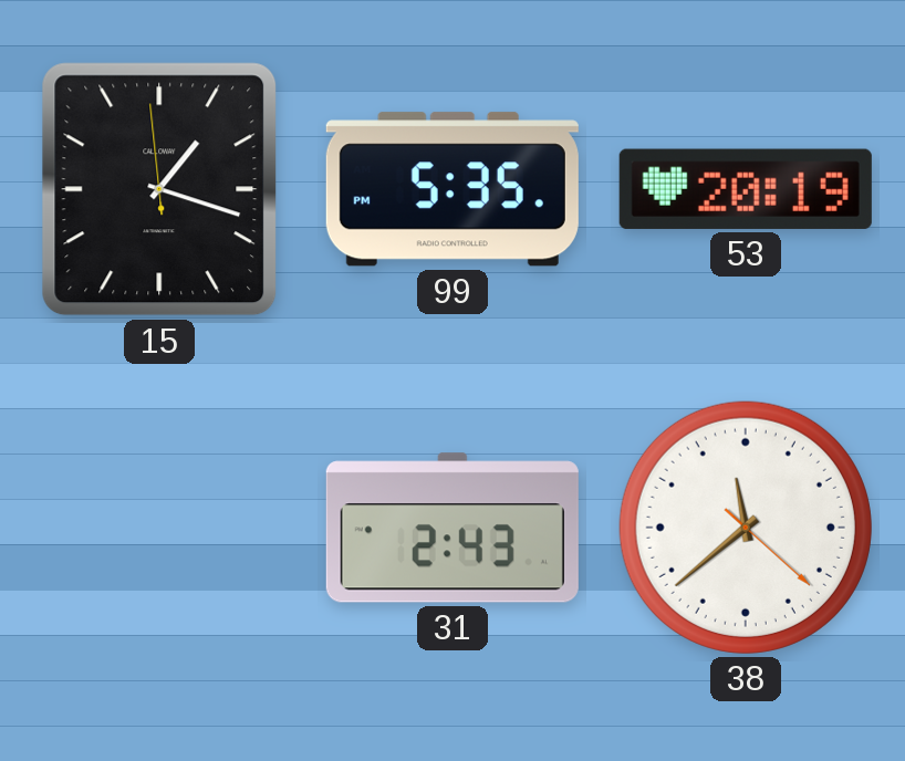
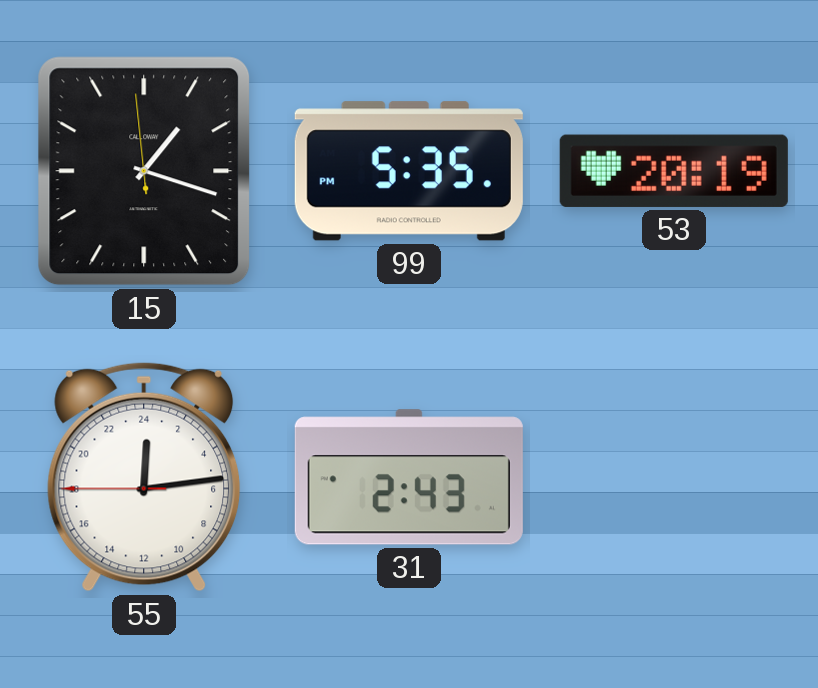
55: none -> 0:13
38: 11:38 -> none
